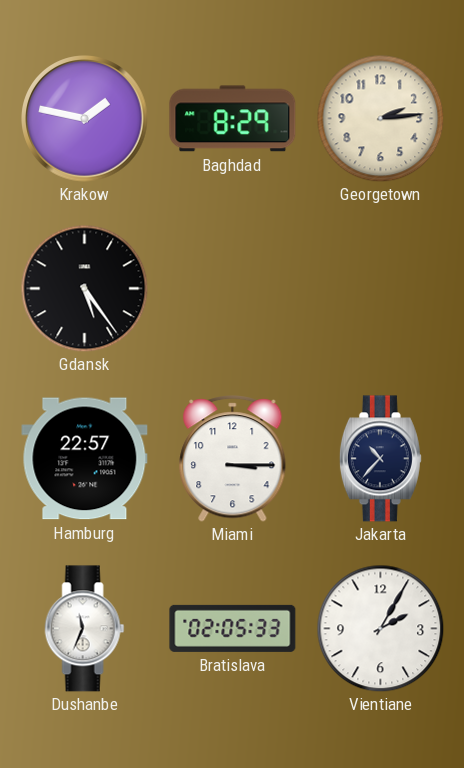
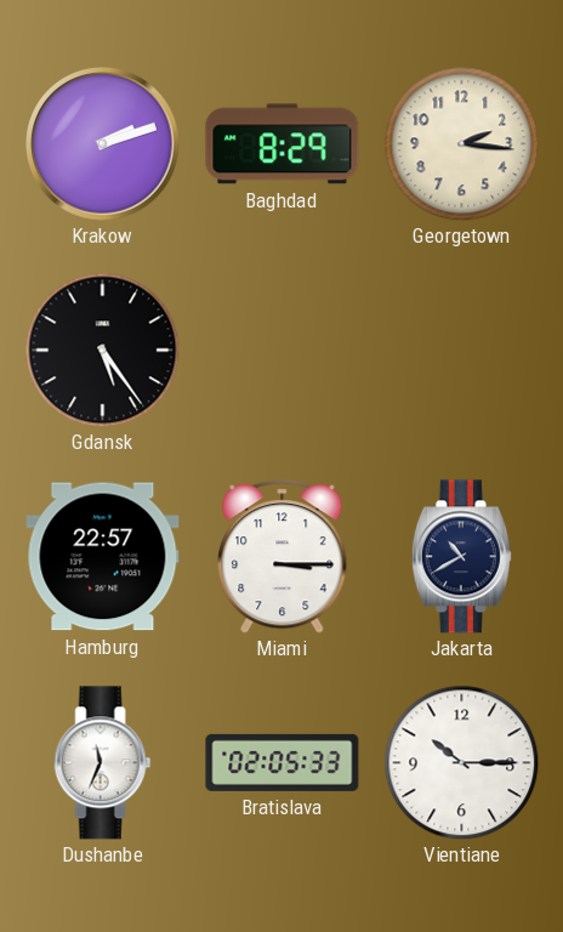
Krakow: 1:47 -> 2:12
Georgetown: 2:14 -> 2:16
Jakarta: 10:37 -> 10:40
Vientiane: 2:05 -> 10:15
